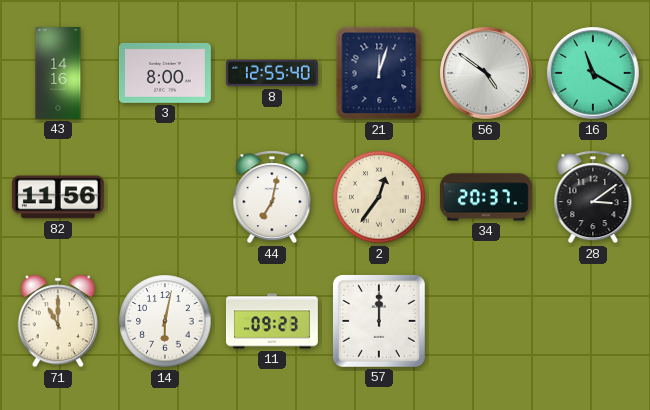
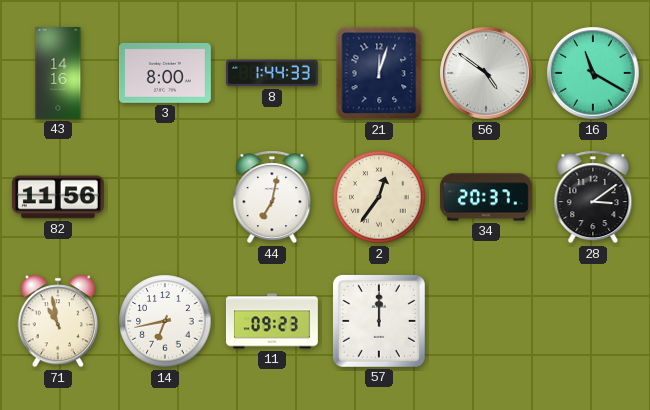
8: 12:55 -> 1:44
71: 11:00 -> 10:58
14: 6:02 -> 6:43
